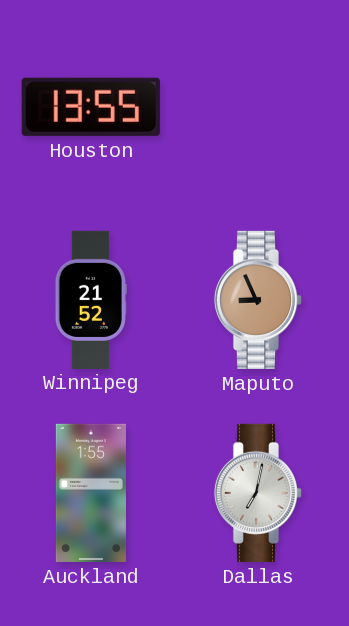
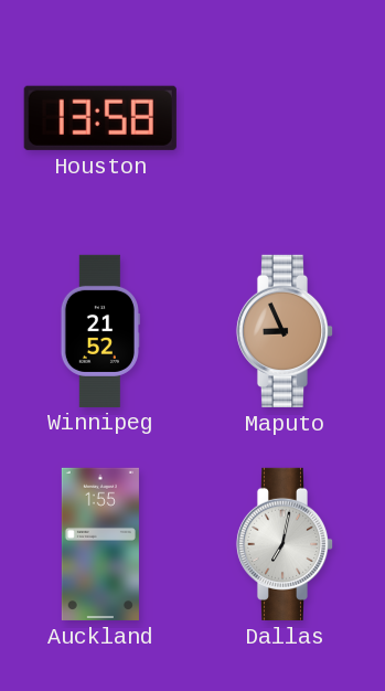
Houston: 13:55 -> 13:58
